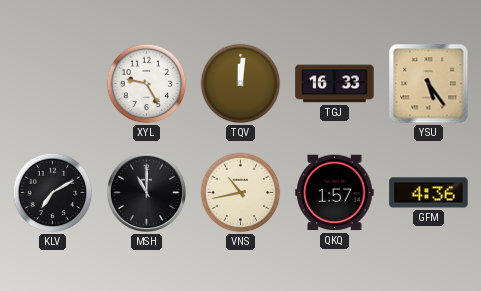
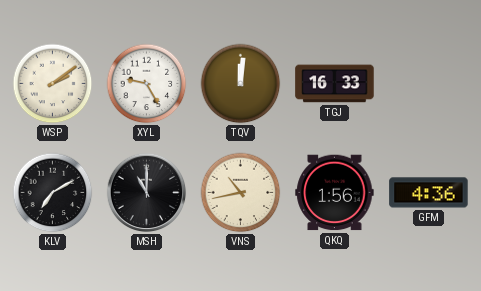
WSP: none -> 2:09
YSU: 5:24 -> none
QKQ: 1:57 -> 1:56
